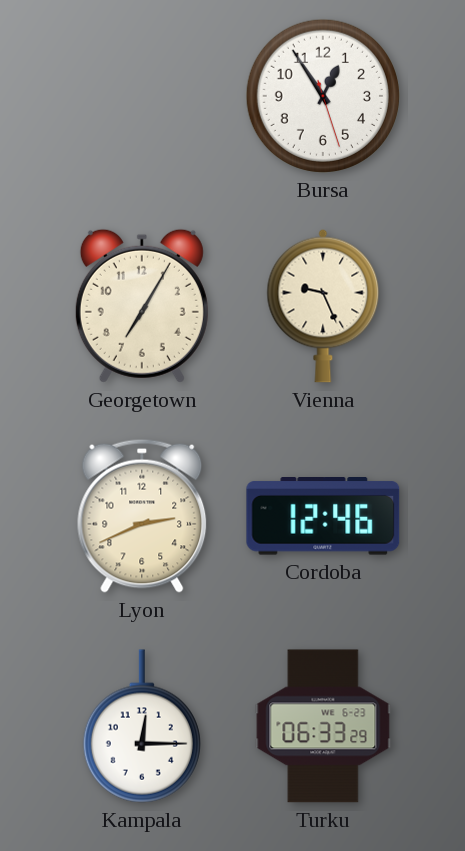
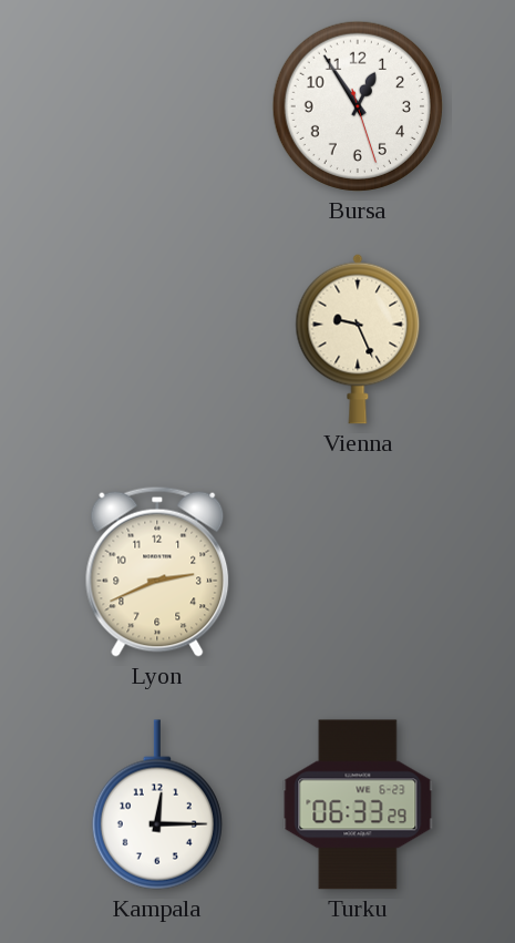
Georgetown: 7:05 -> none
Cordoba: 12:46 -> none
